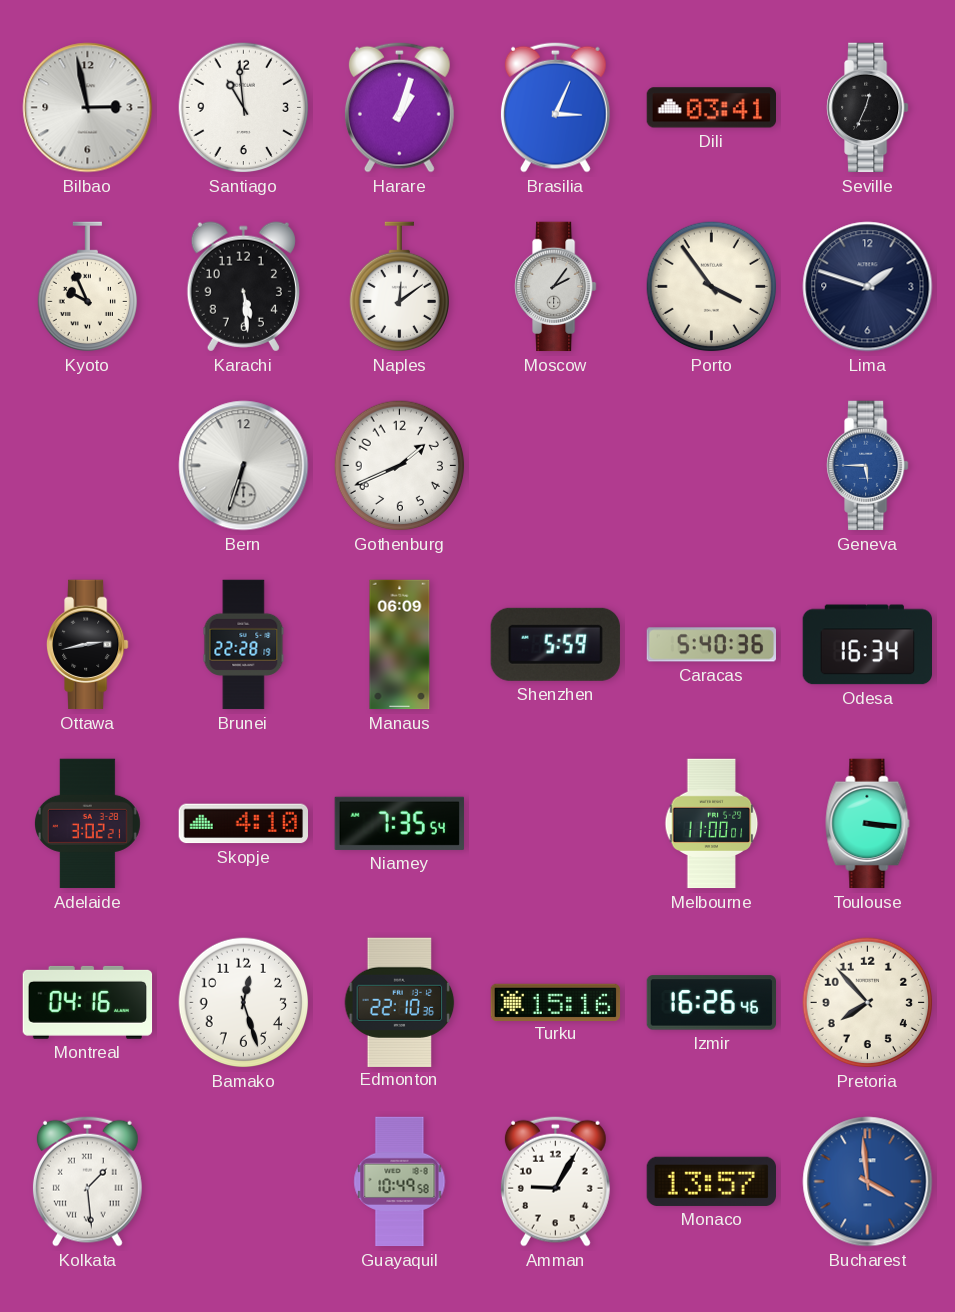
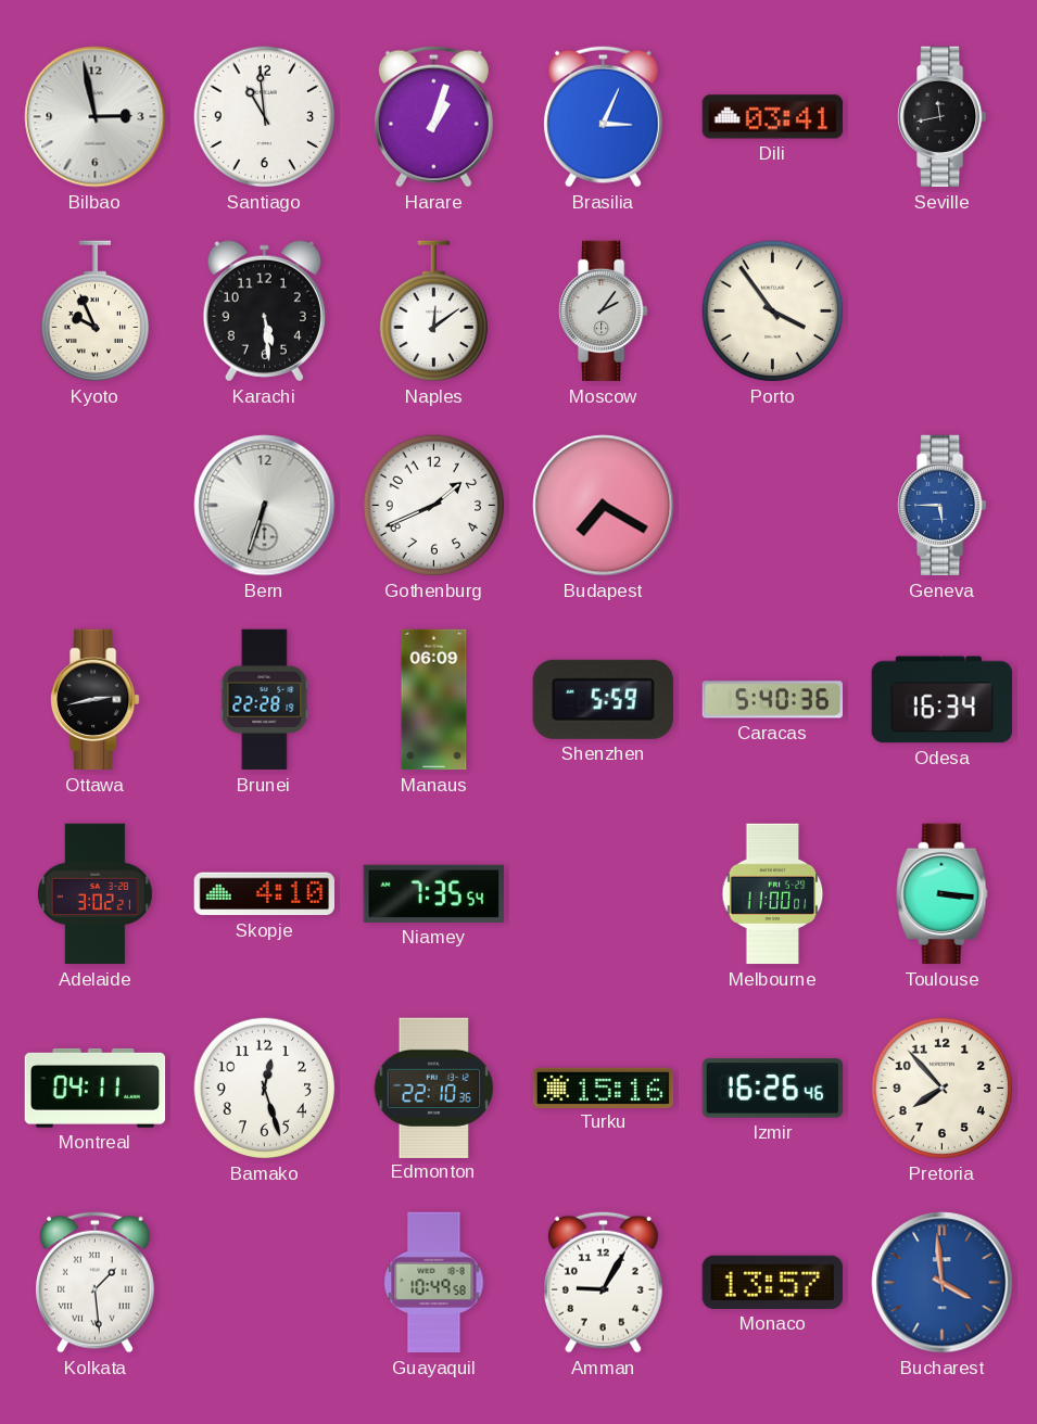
Seville: 12:34 -> 11:43
Lima: 1:48 -> none
Budapest: none -> 7:20
Montreal: 04:16 -> 04:11
